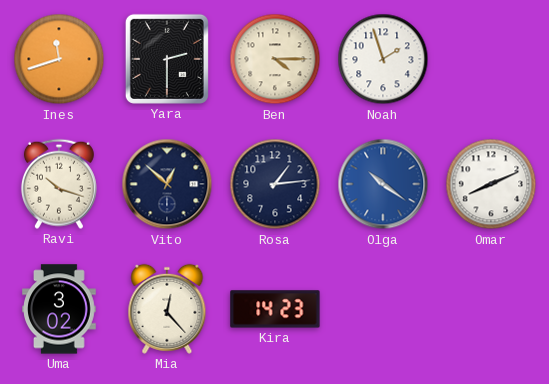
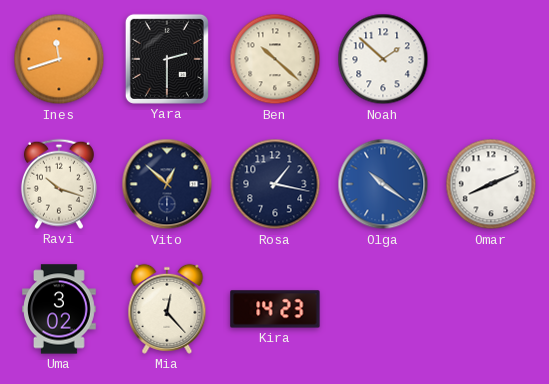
Ben: 4:15 -> 10:22
Noah: 1:57 -> 1:52
Rosa: 1:14 -> 1:17
